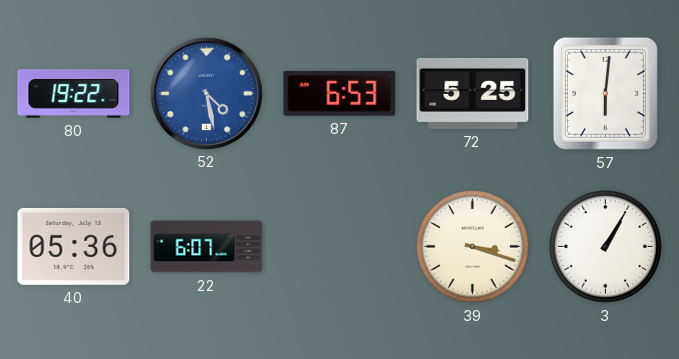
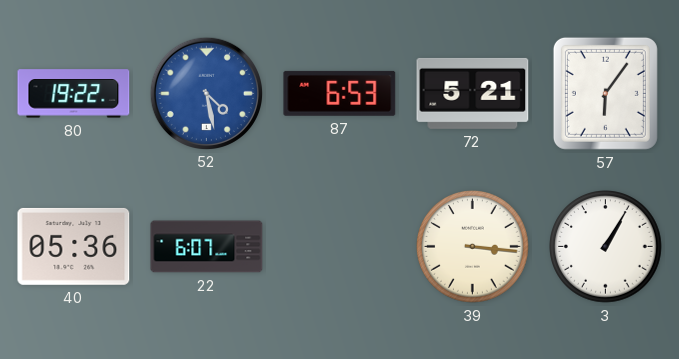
72: 5:25 -> 5:21
57: 6:01 -> 6:06
39: 3:18 -> 3:16
